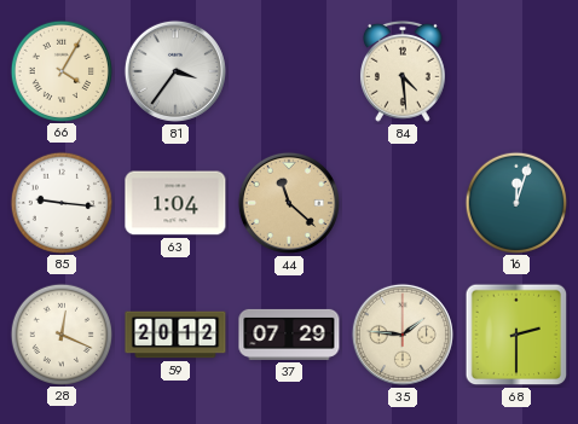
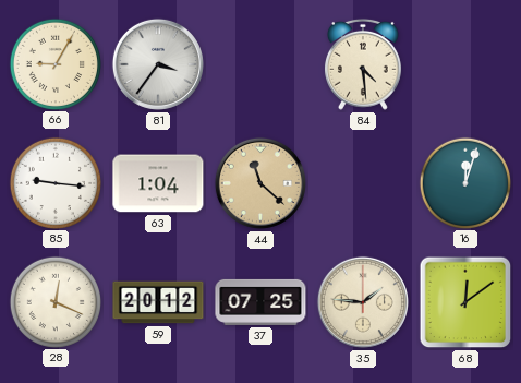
66: 4:05 -> 9:05
37: 07:29 -> 07:25
68: 2:30 -> 12:09
